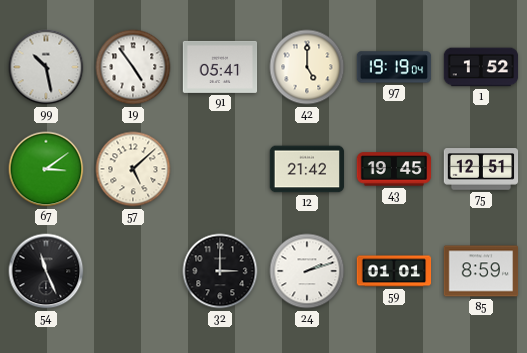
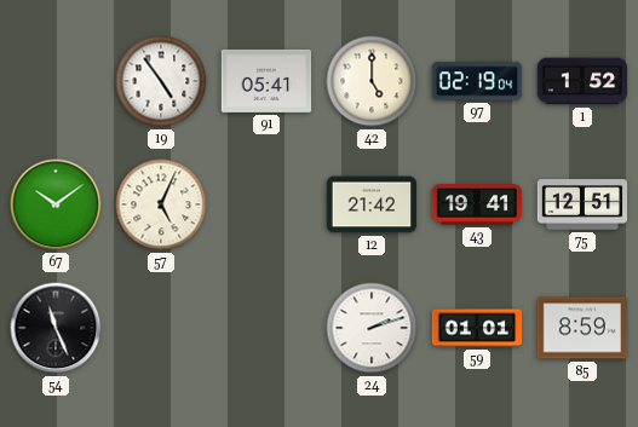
99: 10:28 -> none
97: 19:19 -> 02:19
67: 3:09 -> 10:09
57: 5:08 -> 5:04
43: 19:45 -> 19:41
32: 3:00 -> none
